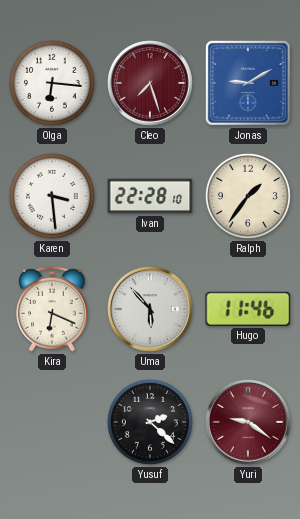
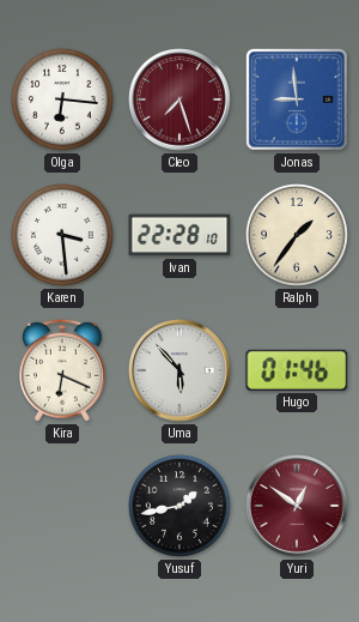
Jonas: 9:10 -> 8:59
Hugo: 11:46 -> 01:46
Yusuf: 2:22 -> 1:43
Yuri: 9:21 -> 12:51
